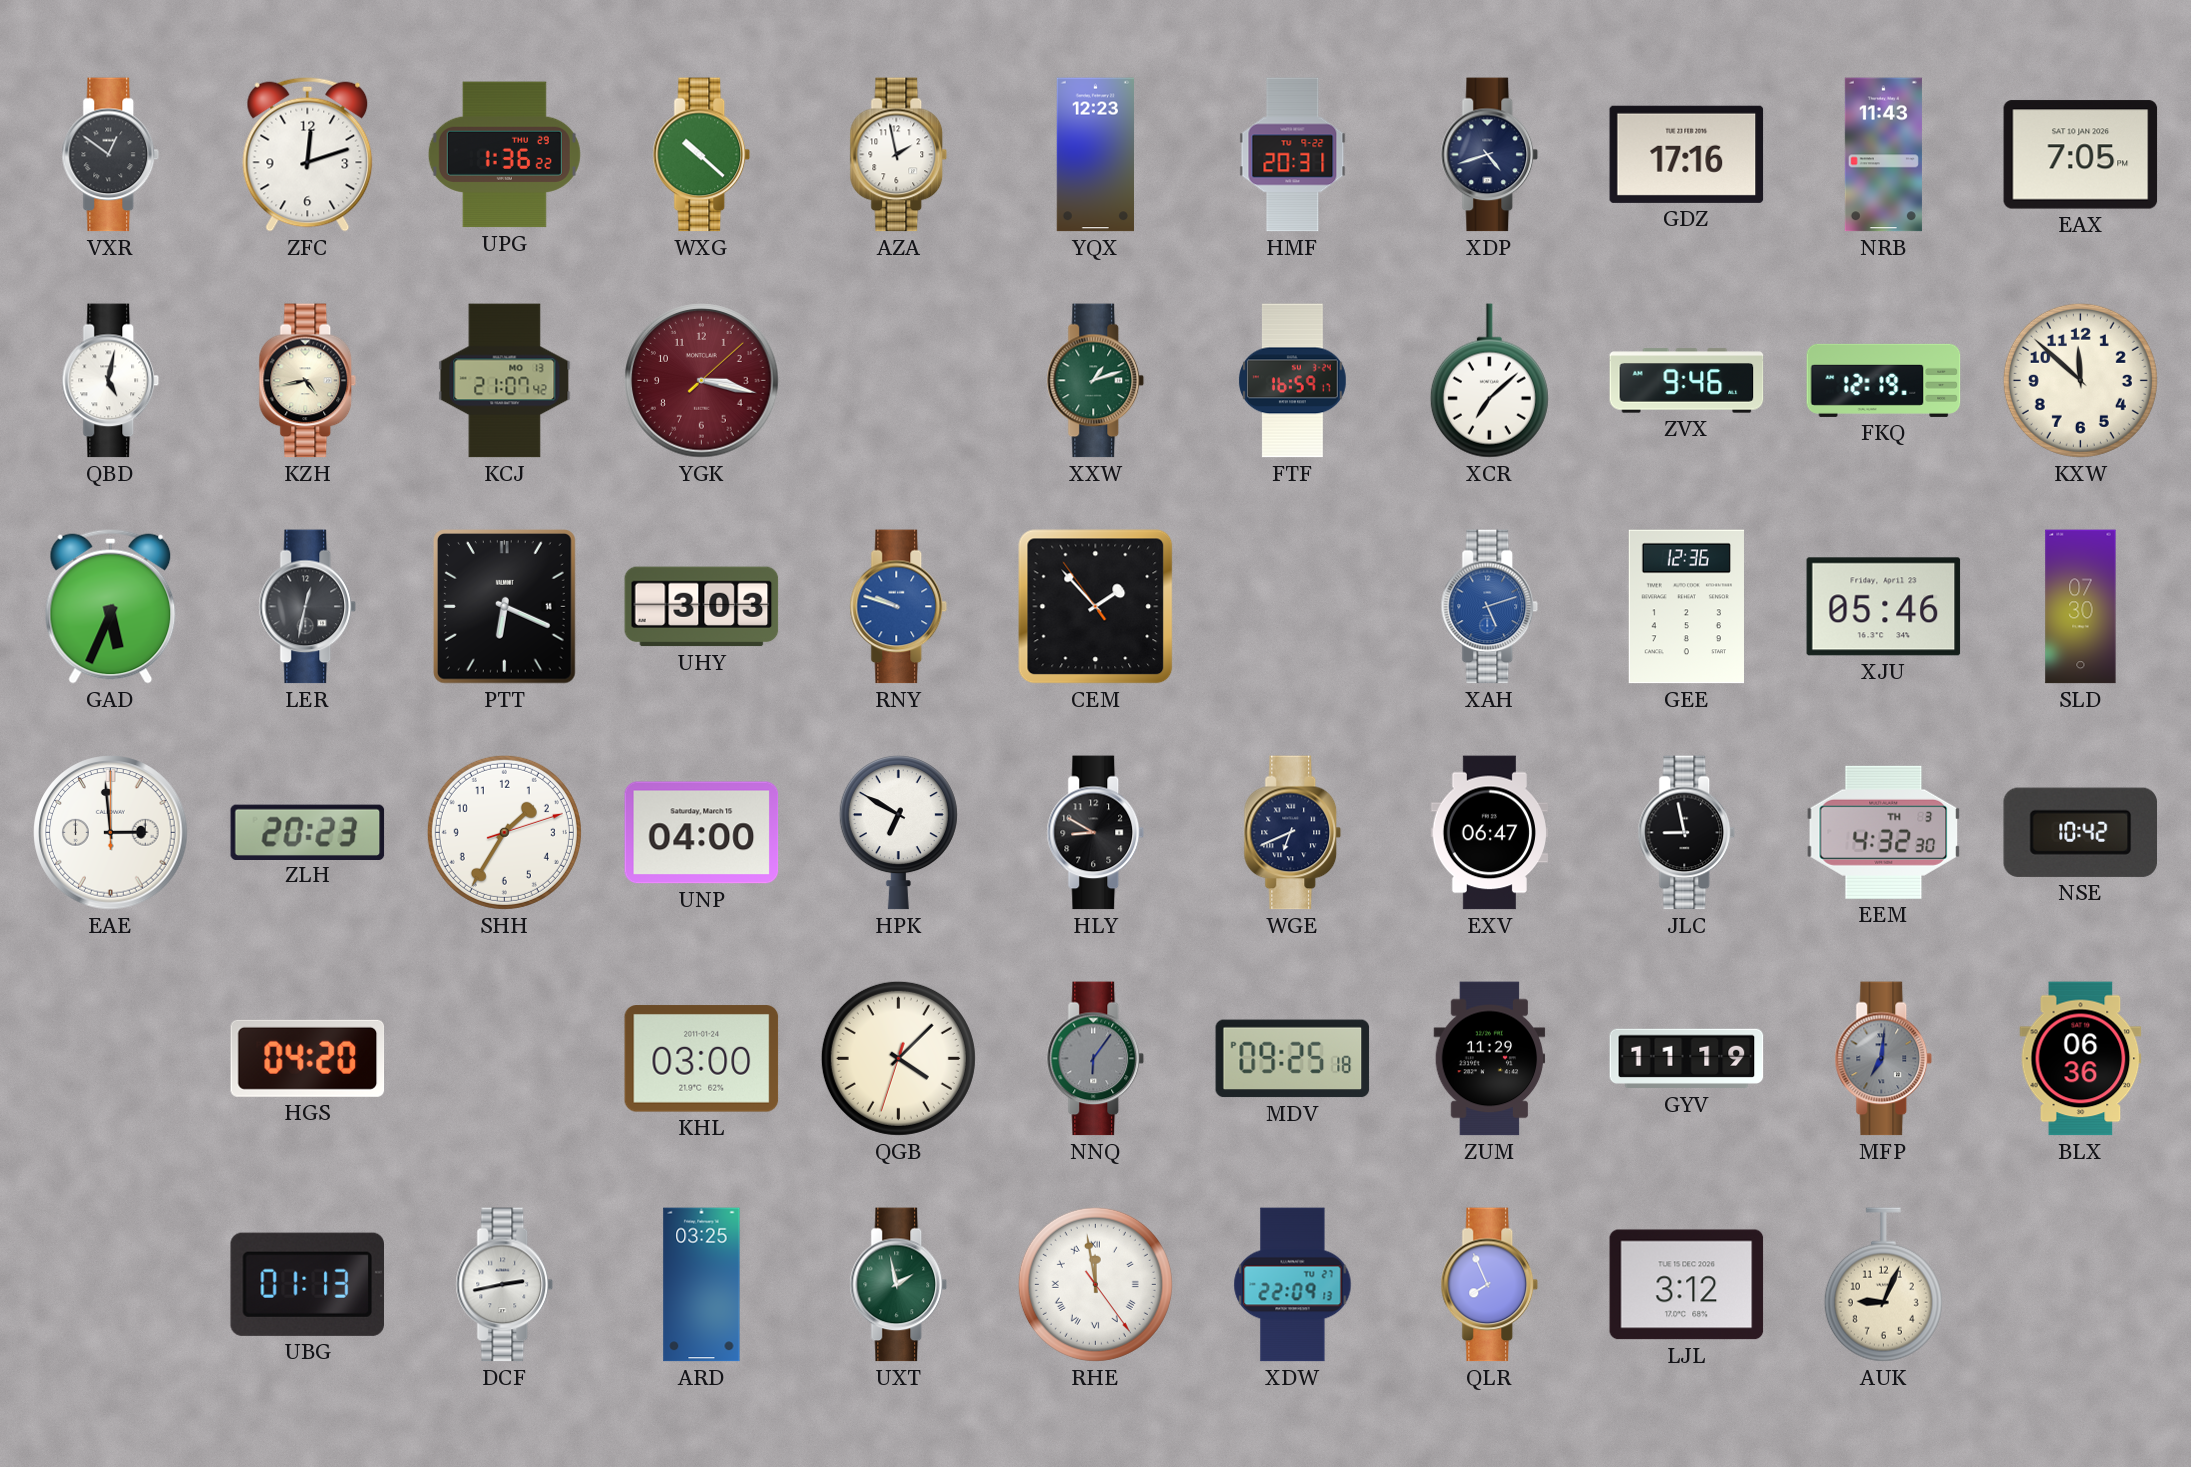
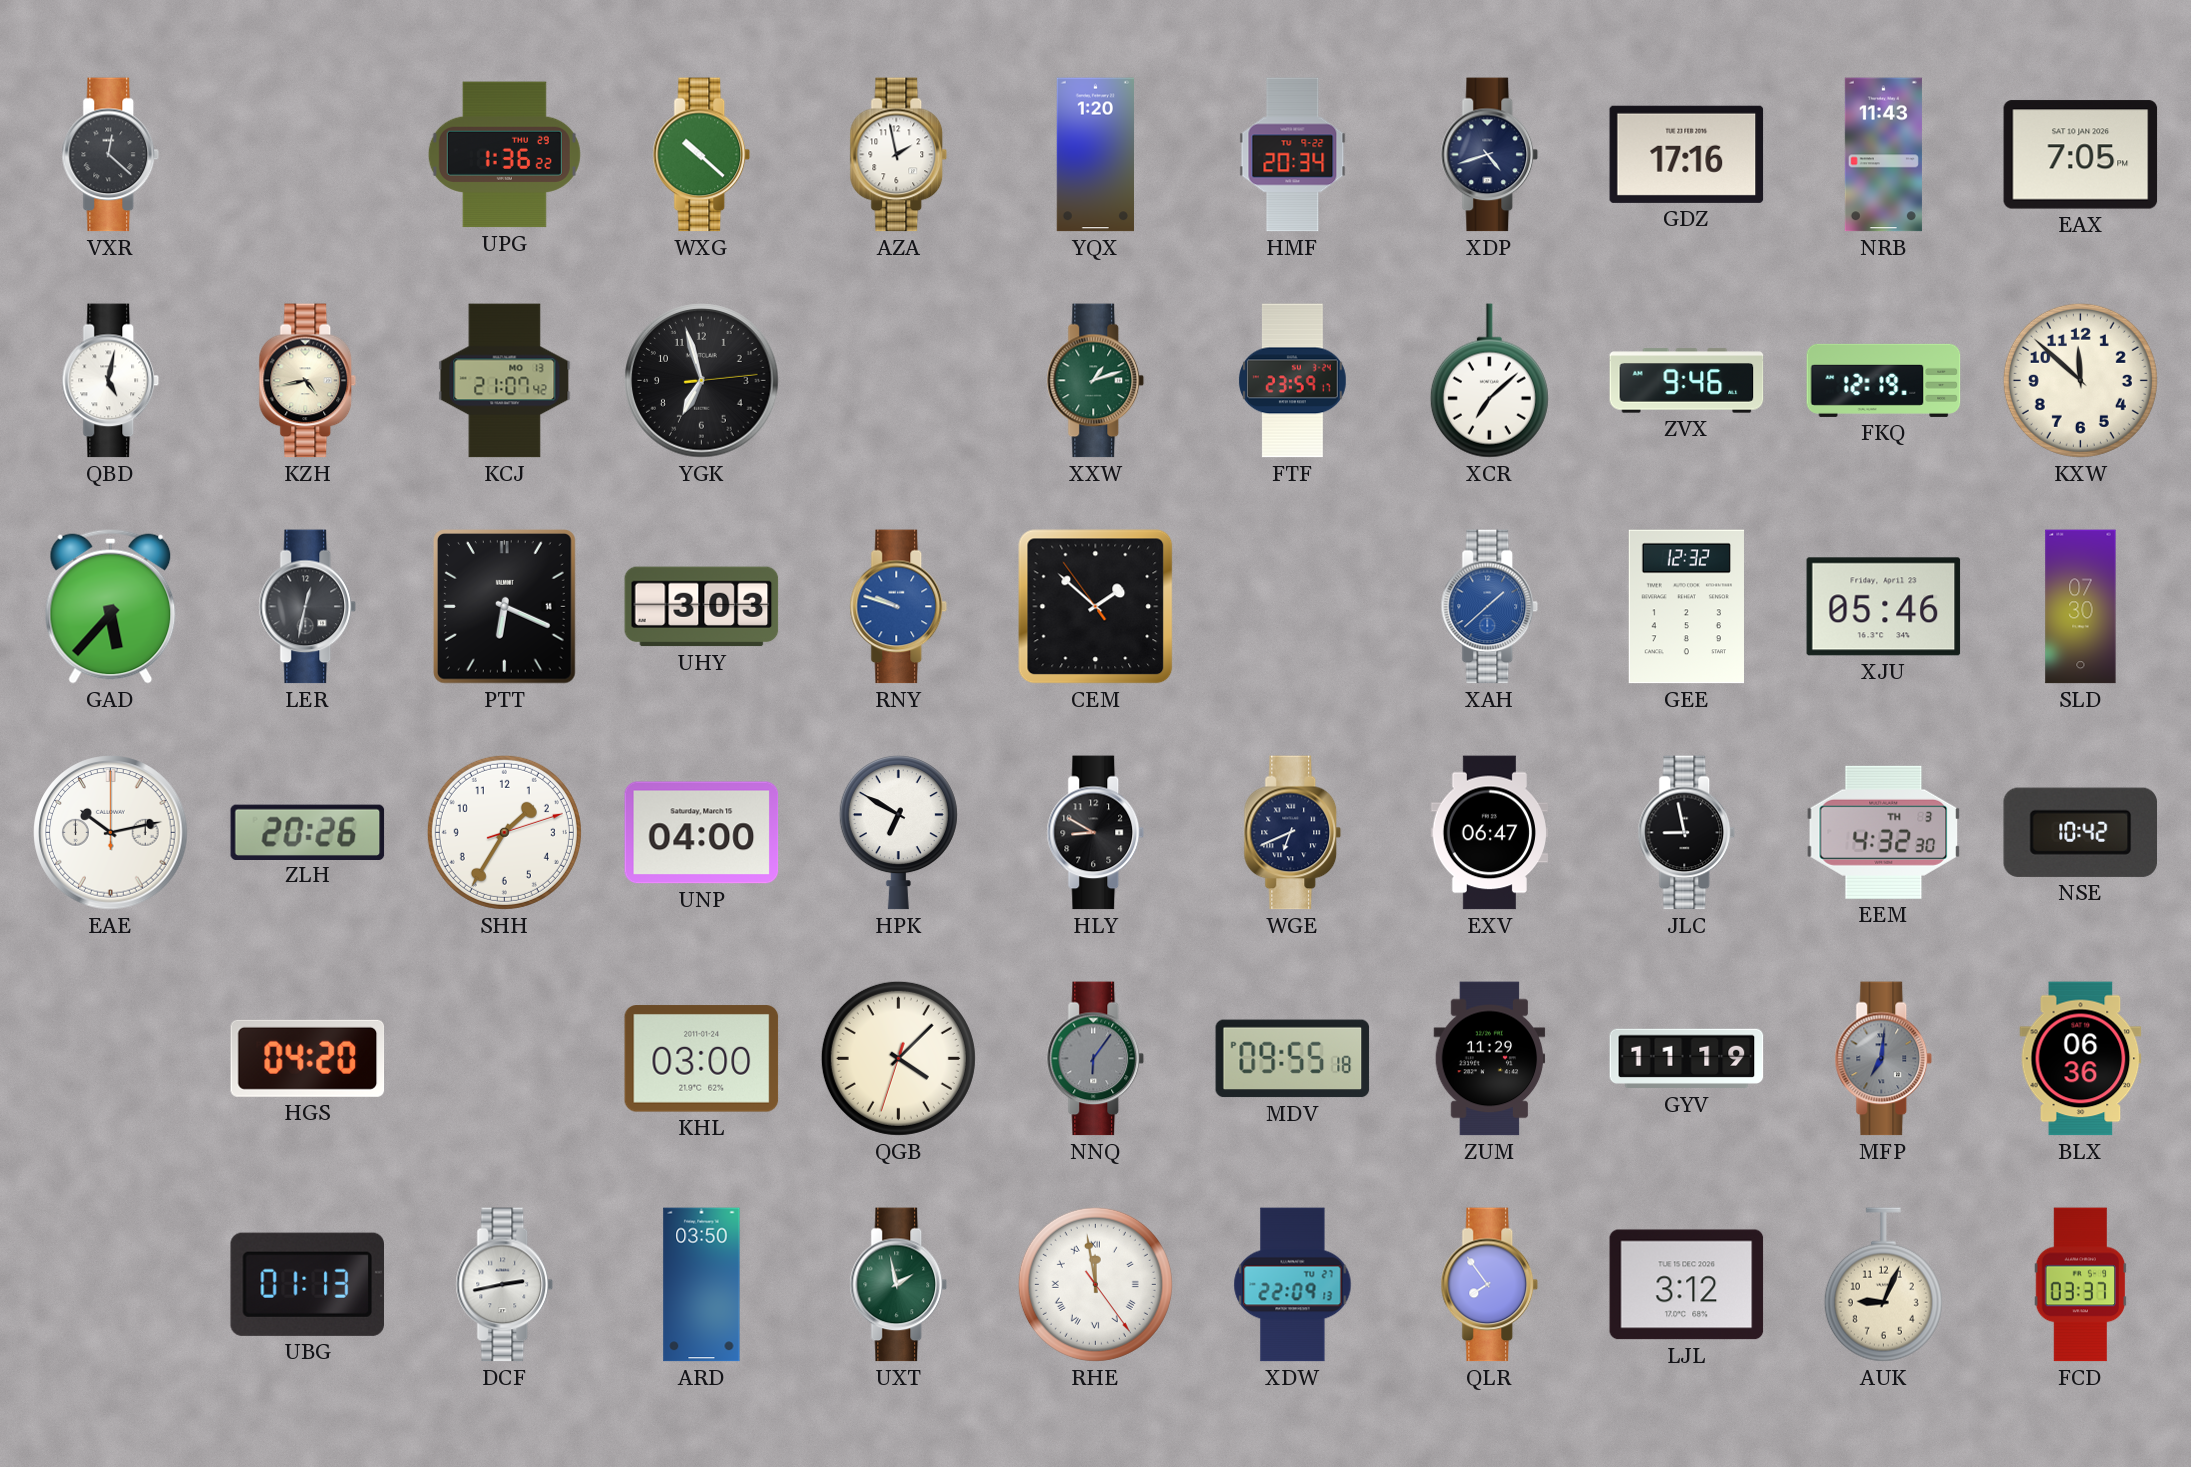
VXR: 12:51 -> 12:22
ZFC: 12:12 -> none
YQX: 12:23 -> 1:20
HMF: 20:31 -> 20:34
YGK: 3:17 -> 6:57
YGK dial: burgundy -> black
FTF: 16:59 -> 23:59
GAD: 5:34 -> 5:37
CEM: 1:52 -> 1:51
XAH: 5:12 -> 1:38
GEE: 12:36 -> 12:32
EAE: 2:59 -> 10:13
ZLH: 20:23 -> 20:26
MDV: 09:25 -> 09:55
ARD: 03:25 -> 03:50
QLR: 7:56 -> 7:54
FCD: none -> 03:37
